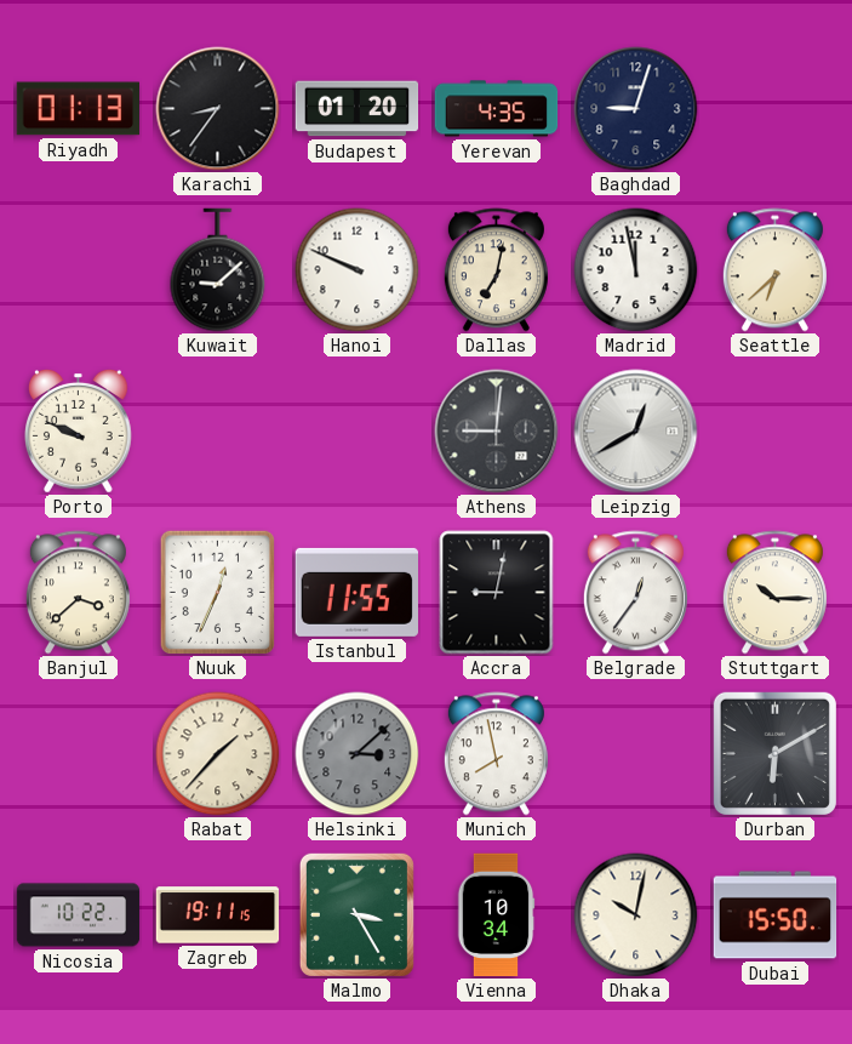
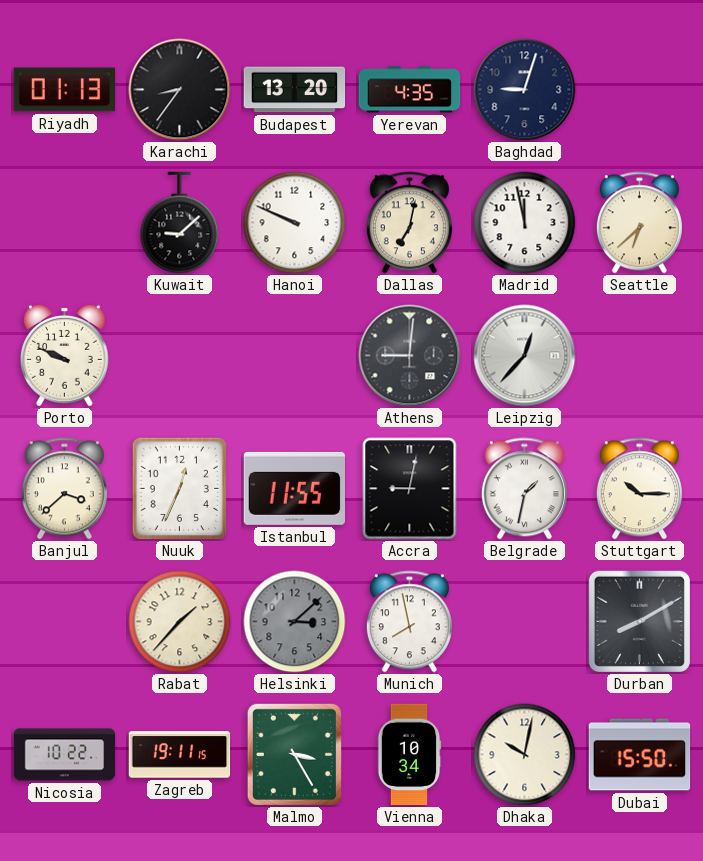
Budapest: 01:20 -> 13:20
Leipzig: 12:40 -> 12:37
Belgrade: 12:36 -> 1:32
Durban: 6:10 -> 8:10
